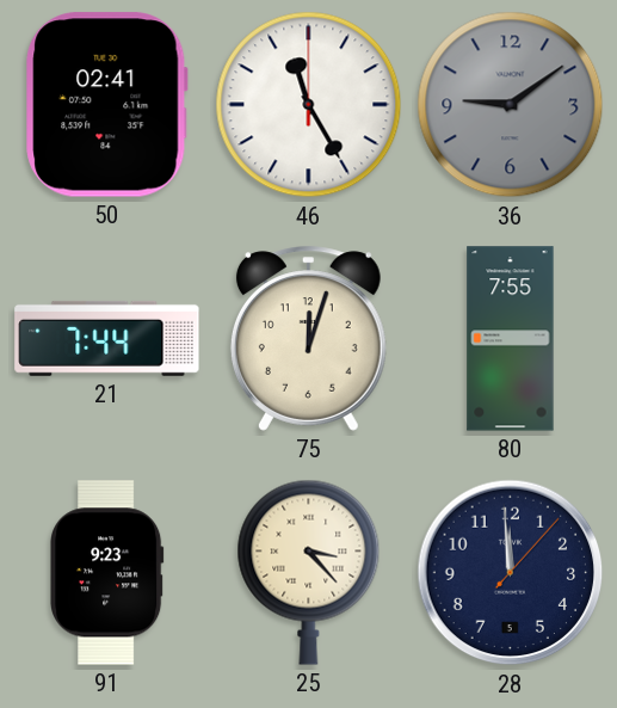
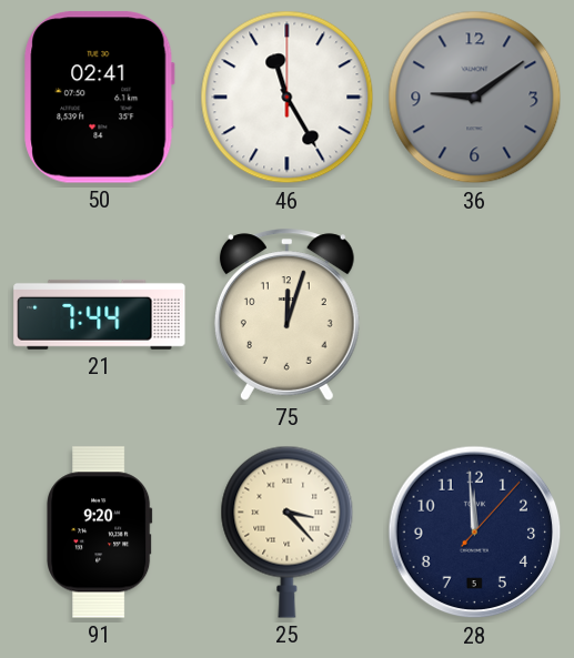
80: 7:55 -> none
91: 9:23 -> 9:20
